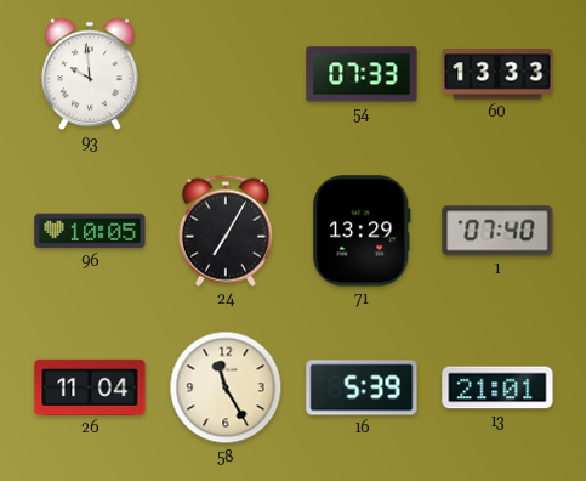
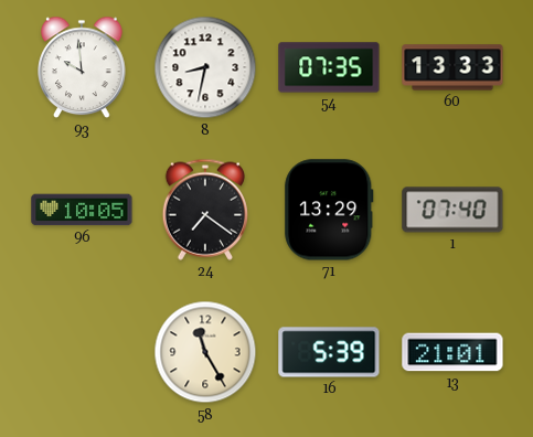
8: none -> 8:32
54: 07:33 -> 07:35
24: 7:05 -> 7:21
26: 11:04 -> none
